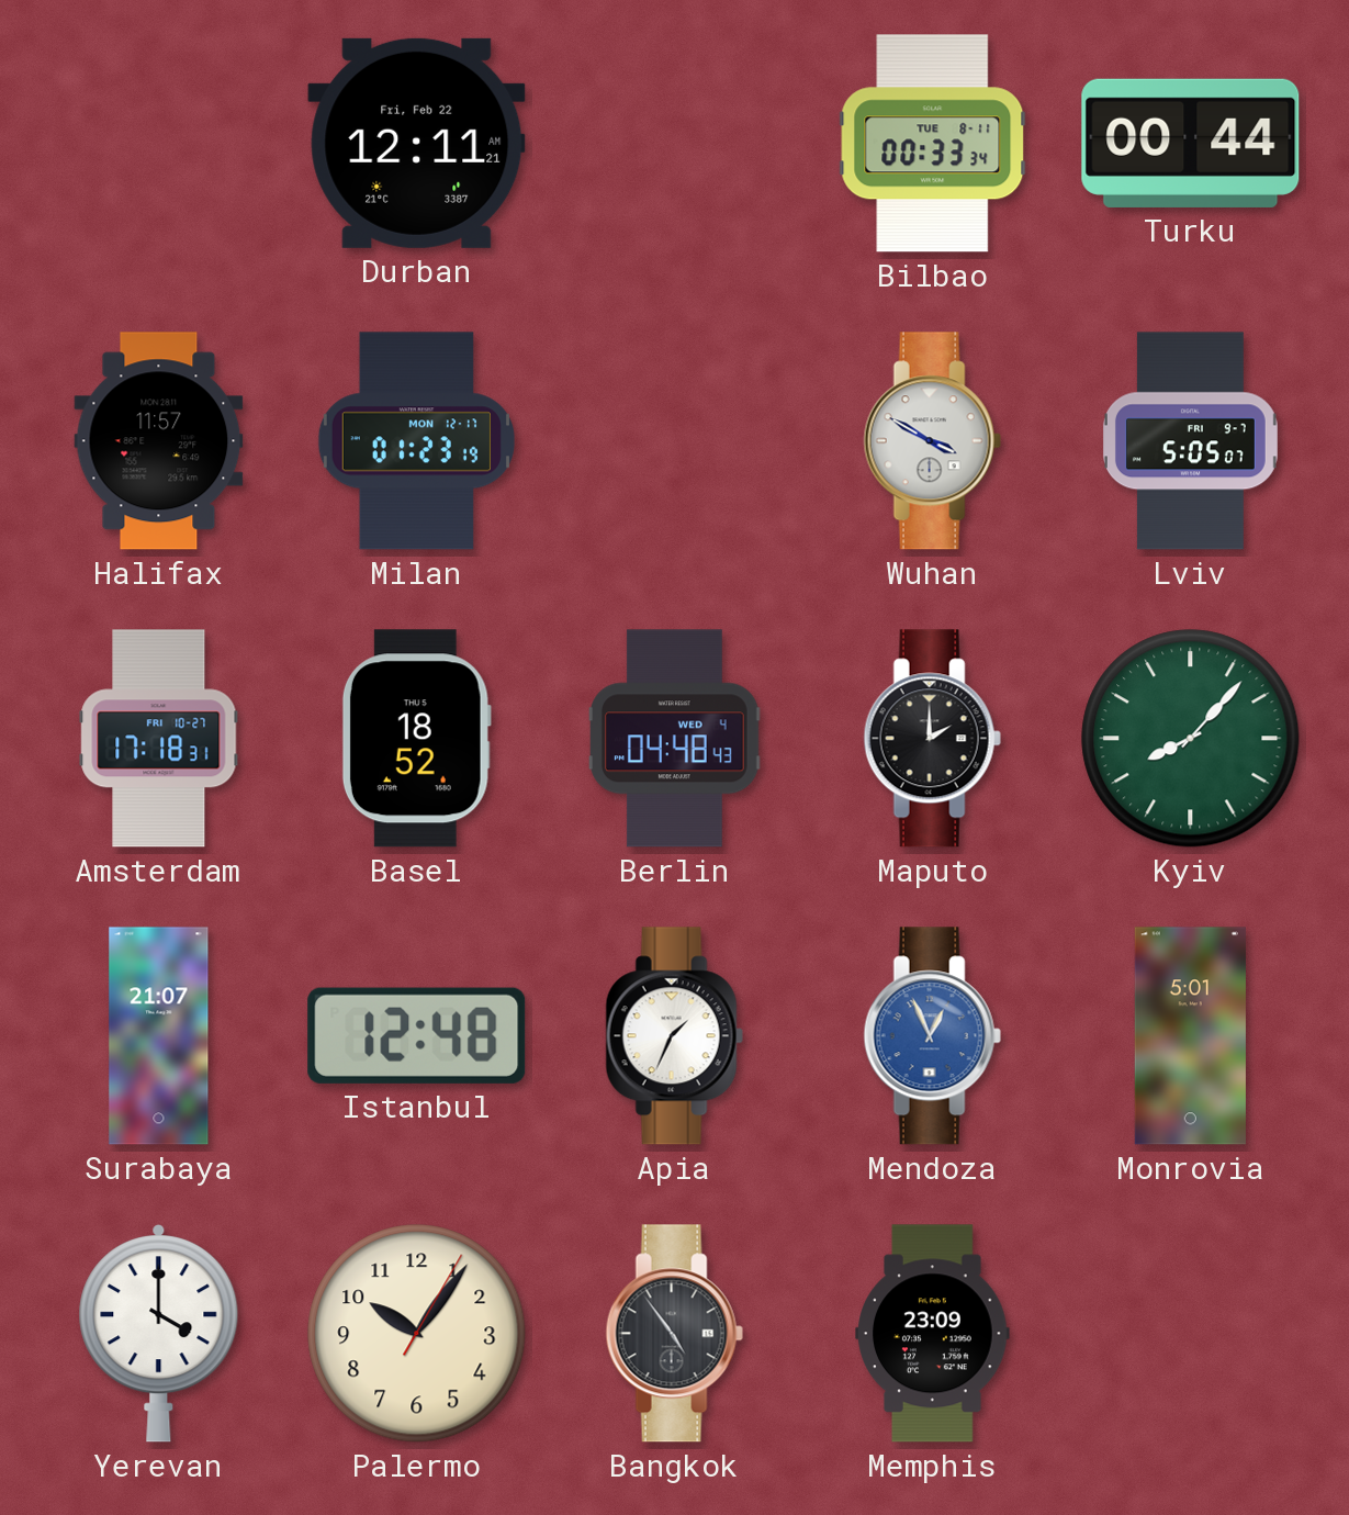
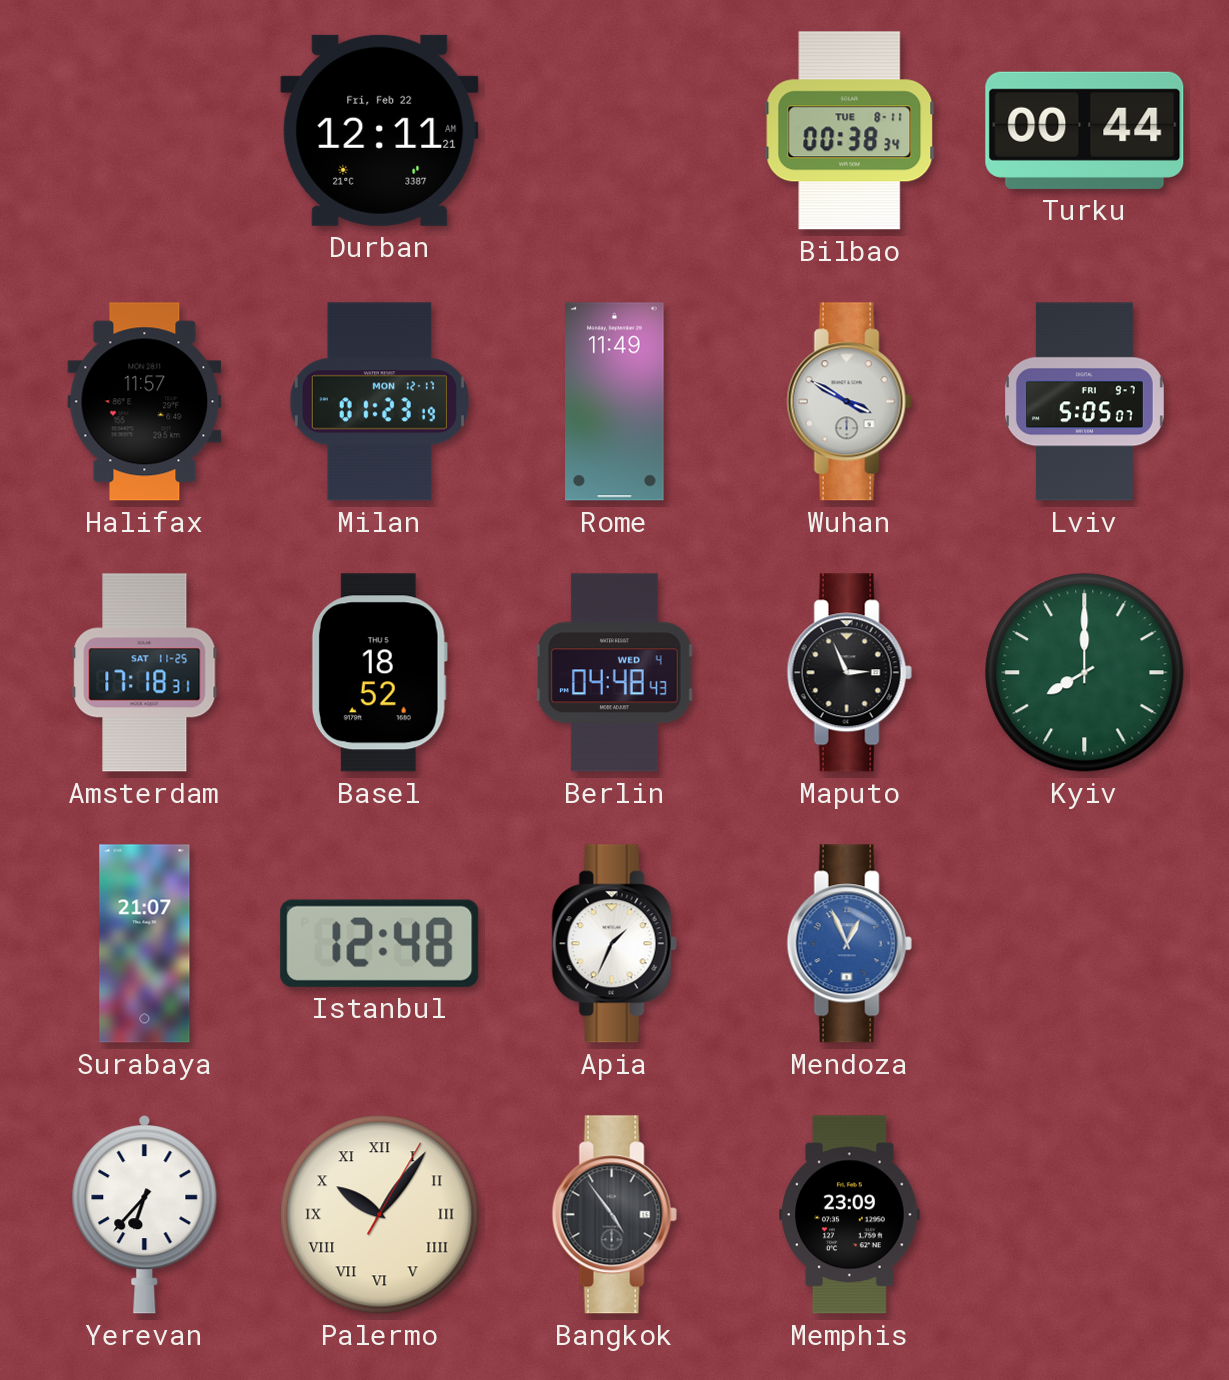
Bilbao: 00:33 -> 00:38
Rome: none -> 11:49
Amsterdam date: FRI 10-27 -> SAT 11-25
Maputo: 2:00 -> 2:56
Kyiv: 8:07 -> 8:00
Monrovia: 5:01 -> none
Yerevan: 4:00 -> 6:37
Palermo numerals: Arabic -> Roman
